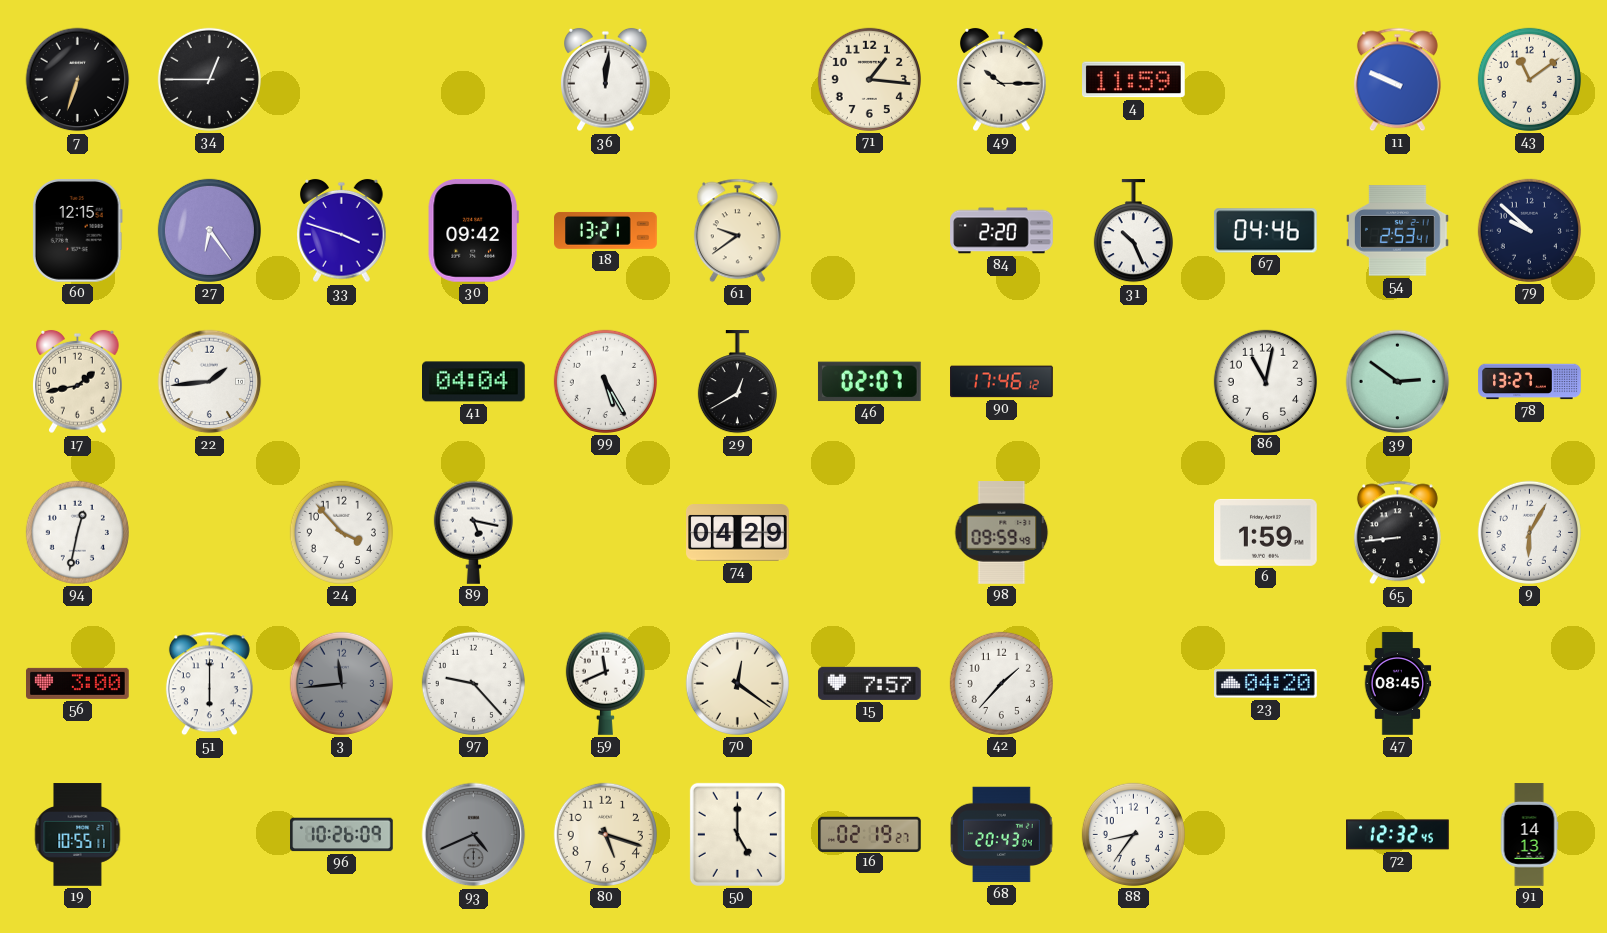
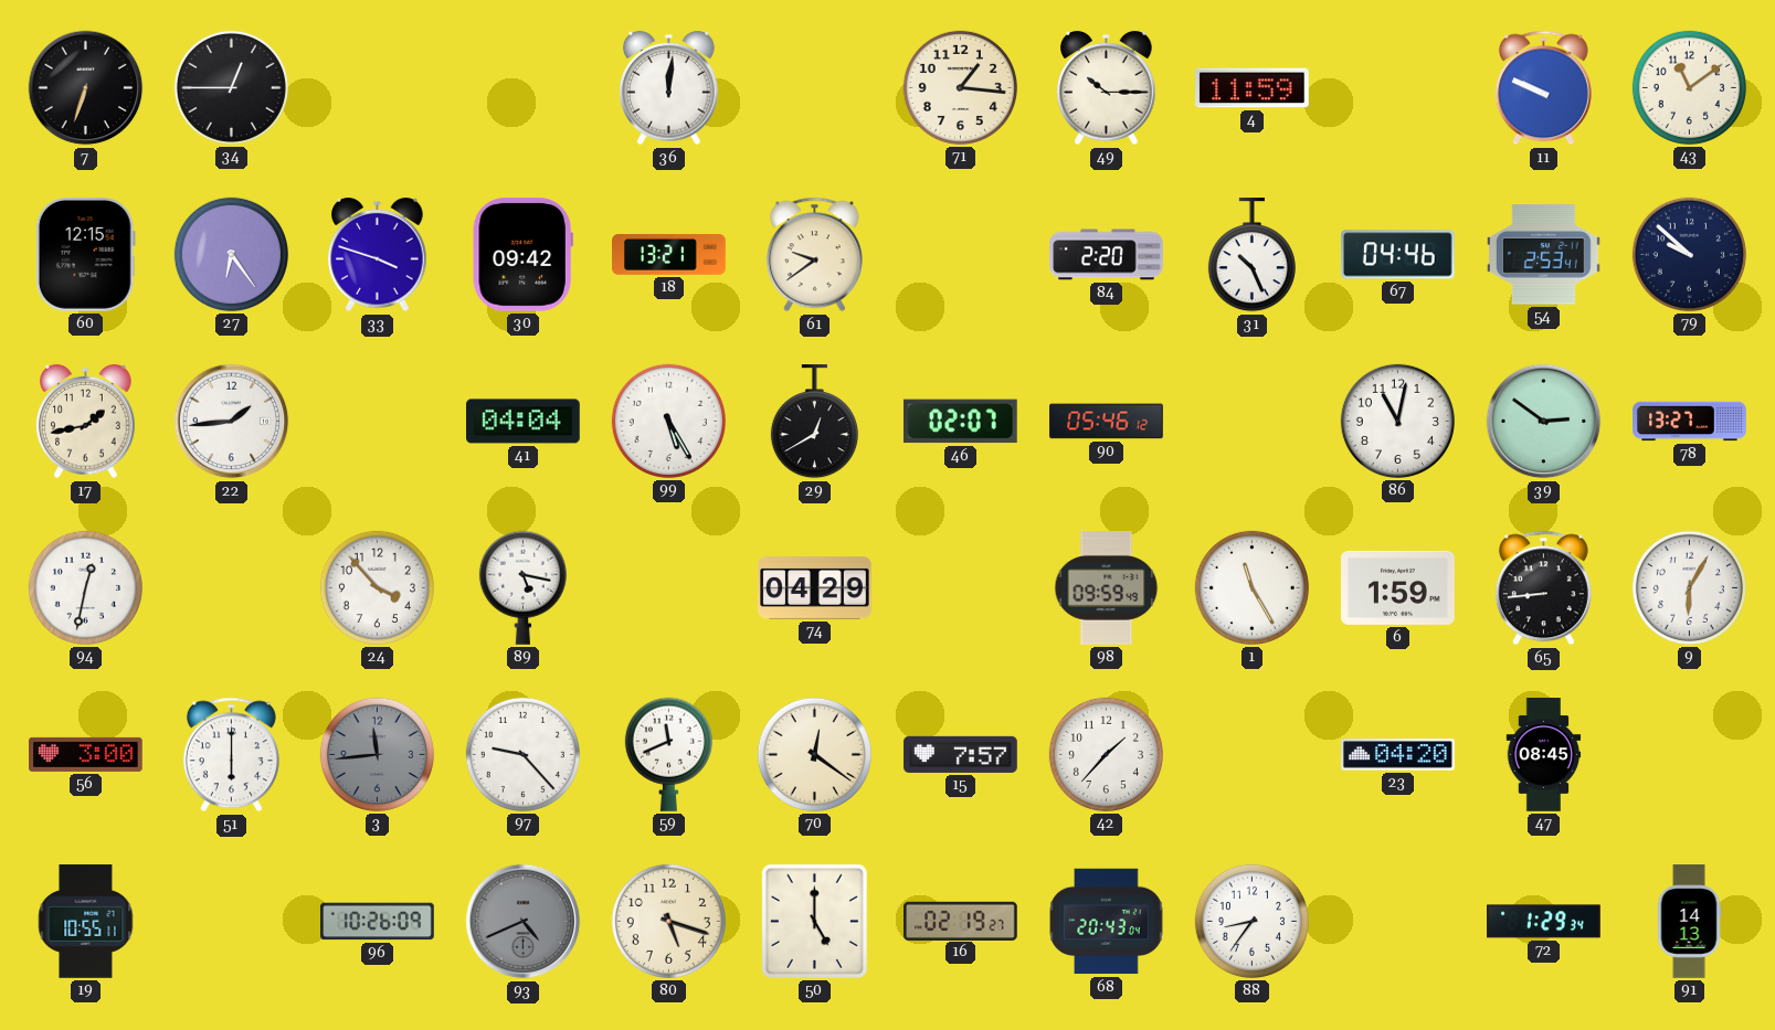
90: 17:46 -> 05:46
1: none -> 11:25
72: 12:32 -> 1:29
